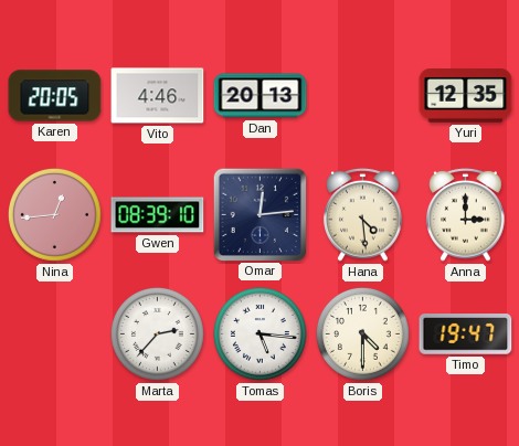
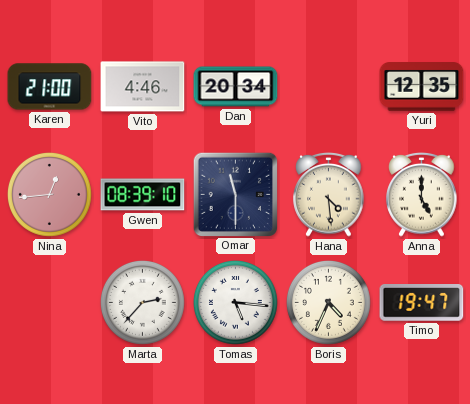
Karen: 20:05 -> 21:00
Dan: 20:13 -> 20:34
Omar: 12:14 -> 11:30
Anna: 3:00 -> 5:00
Boris: 4:30 -> 4:34
